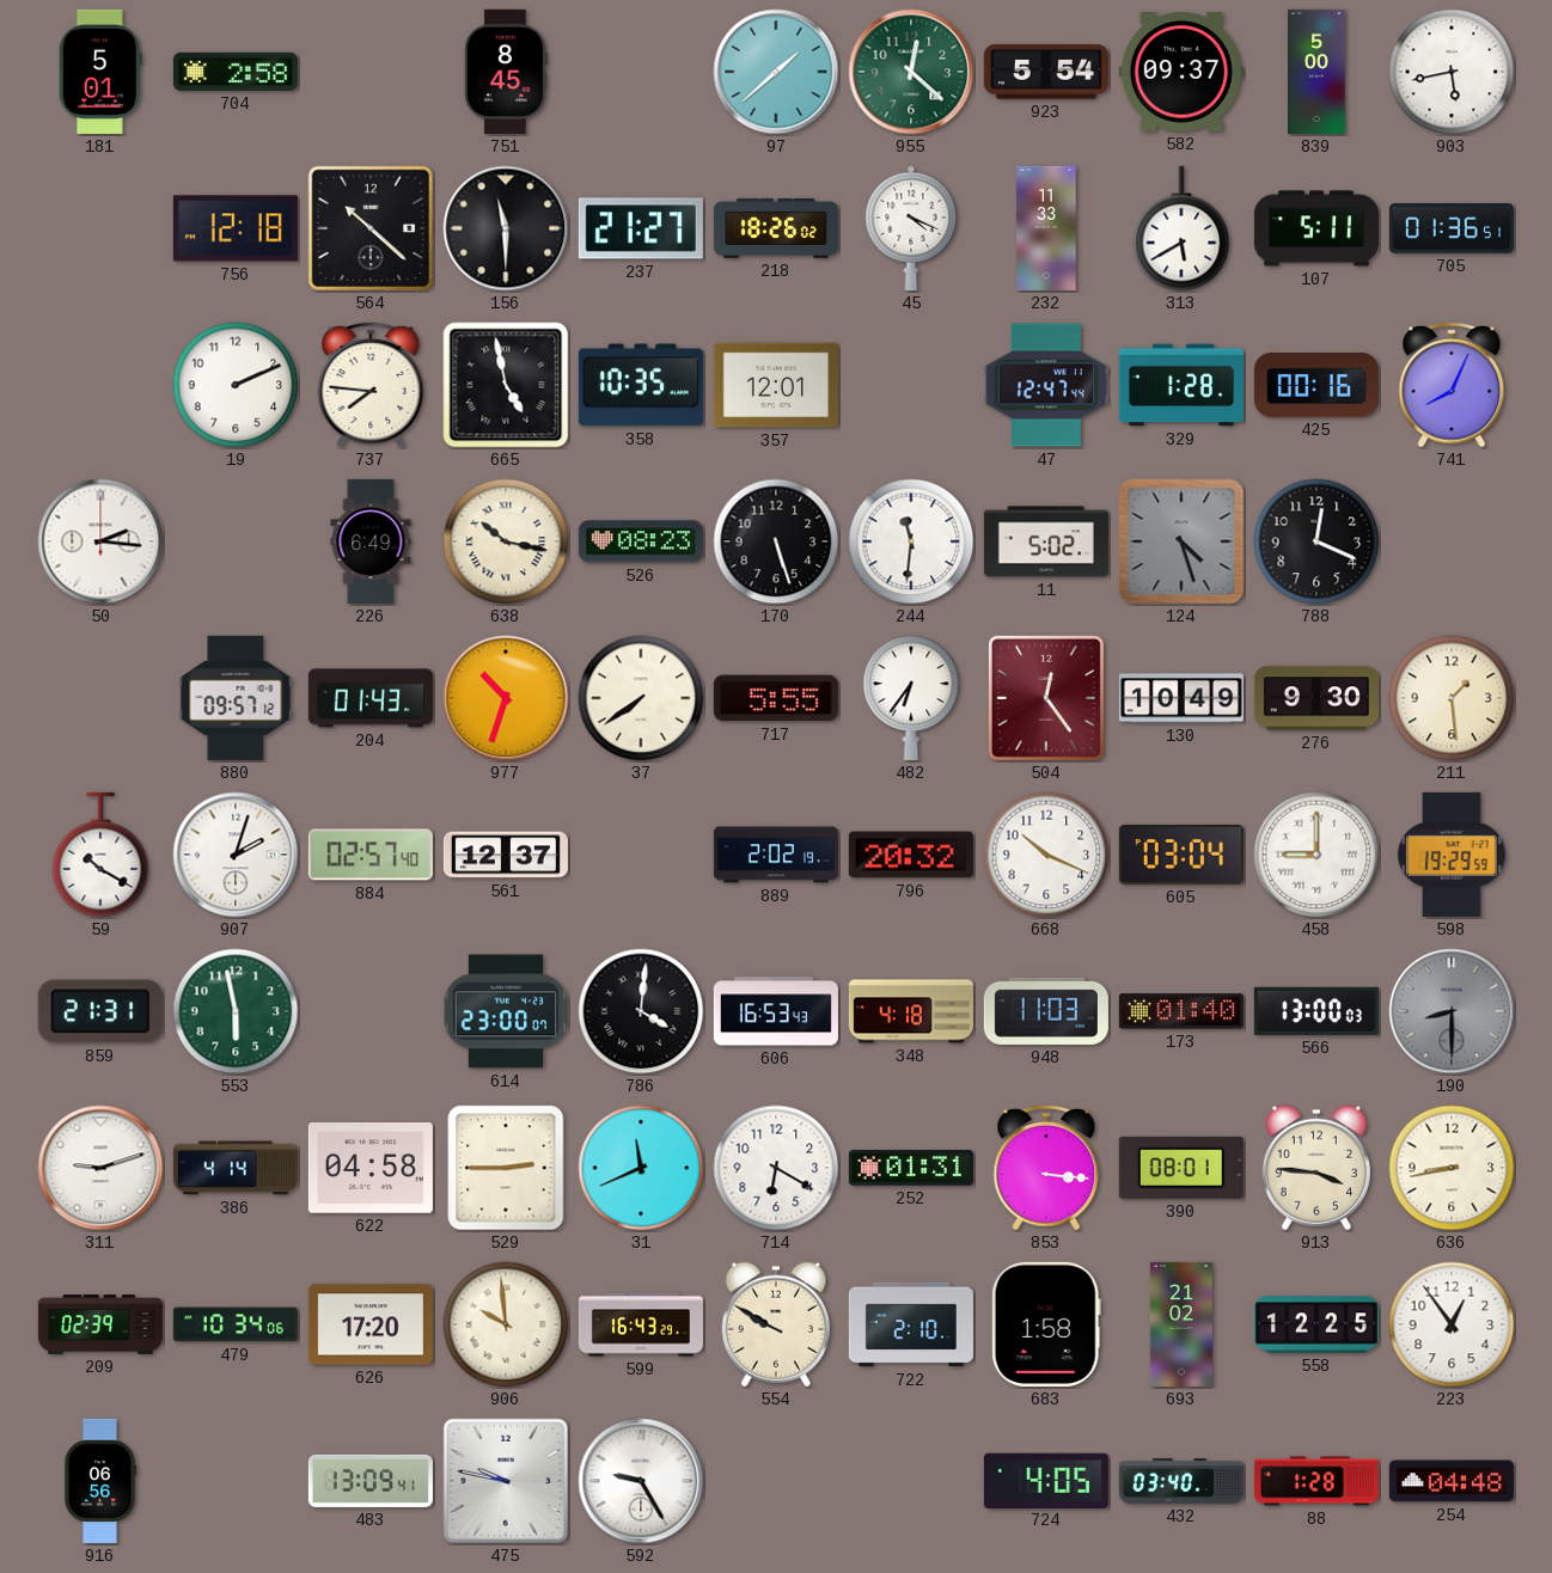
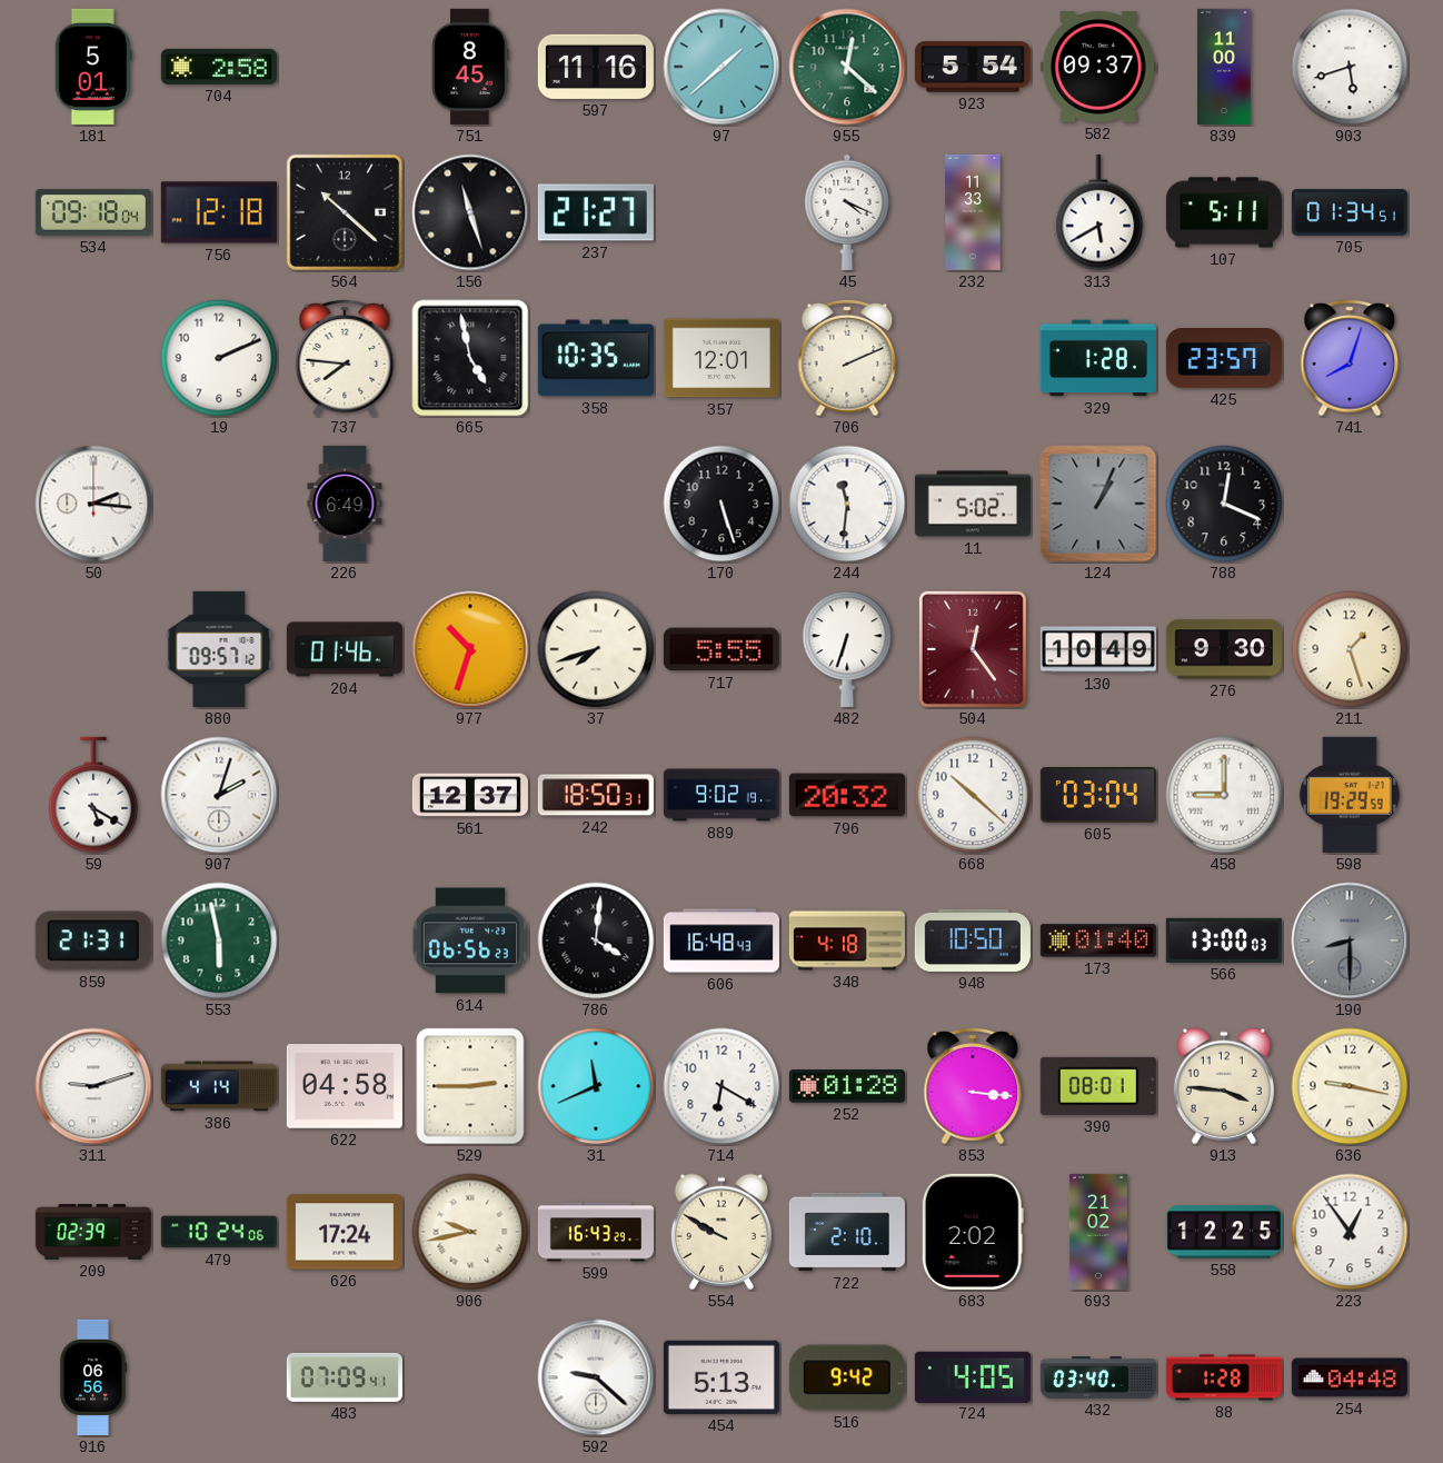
597: none -> 11:16
839: 5:00 -> 11:00
903: 5:43 -> 5:42
534: none -> 09:18
156: 11:30 -> 11:27
218: 18:26 -> none
705: 01:36 -> 01:34
706: none -> 2:11
47: 12:47 -> none
425: 00:16 -> 23:57
741: 8:04 -> 8:03
638: 10:17 -> none
526: 08:23 -> none
124: 4:27 -> 1:04
204: 01:43 -> 01:46
37: 7:39 -> 7:42
482: 6:36 -> 6:33
211: 1:29 -> 1:27
59: 10:20 -> 5:20
884: 02:57 -> none
242: none -> 18:50
889: 2:02 -> 9:02
668: 10:19 -> 10:22
614: 23:00 -> 06:56
606: 16:53 -> 16:48
948: 11:03 -> 10:50
252: 01:31 -> 01:28
636: 8:43 -> 9:17
479: 10:34 -> 10:24
626: 17:20 -> 17:24
906: 9:59 -> 9:43
683: 1:58 -> 2:02
483: 13:09 -> 07:09
475: 9:47 -> none
592: 9:25 -> 9:22
454: none -> 5:13
516: none -> 9:42
